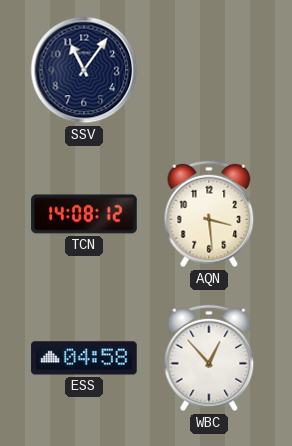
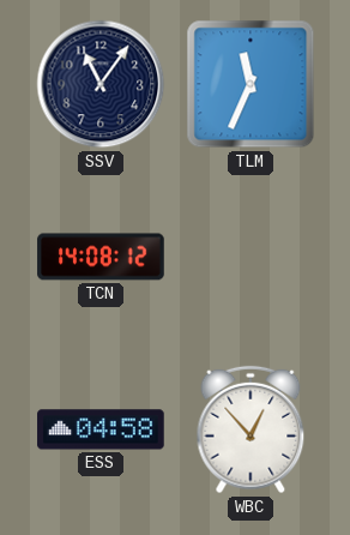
TLM: none -> 11:34
AQN: 3:29 -> none
